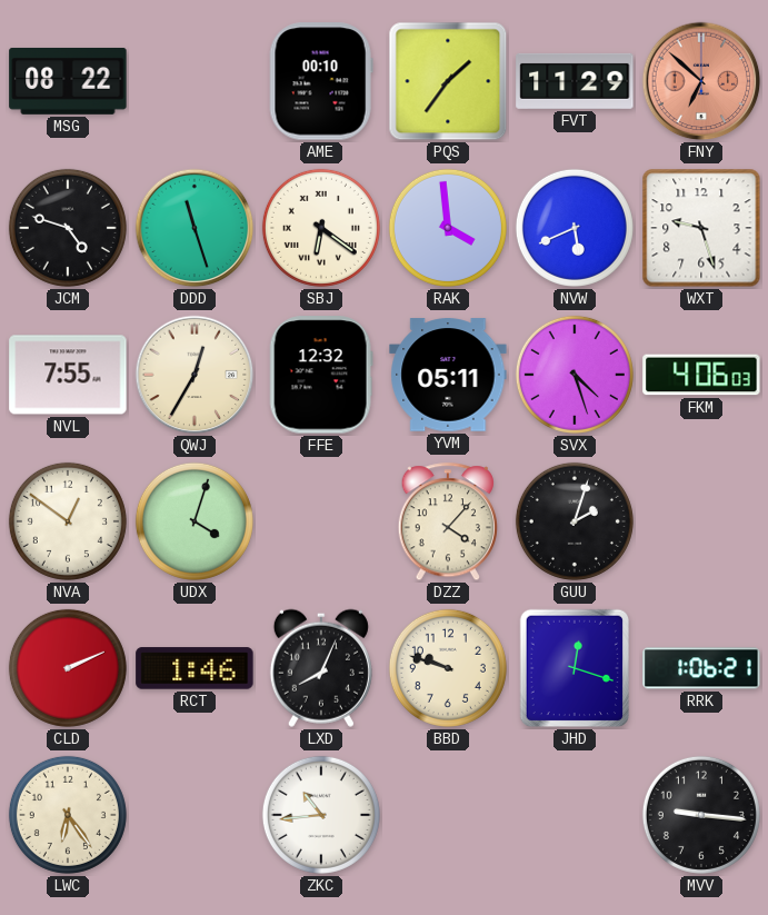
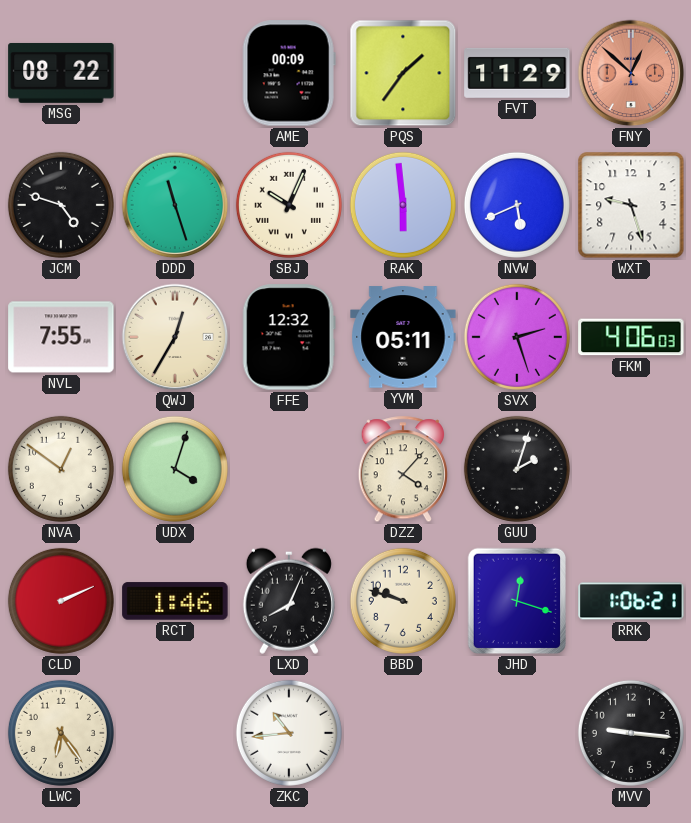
AME: 00:10 -> 00:09
FNY: 6:52 -> 12:52
SBJ: 6:21 -> 10:04
RAK: 3:59 -> 5:59
SVX: 4:27 -> 2:27
